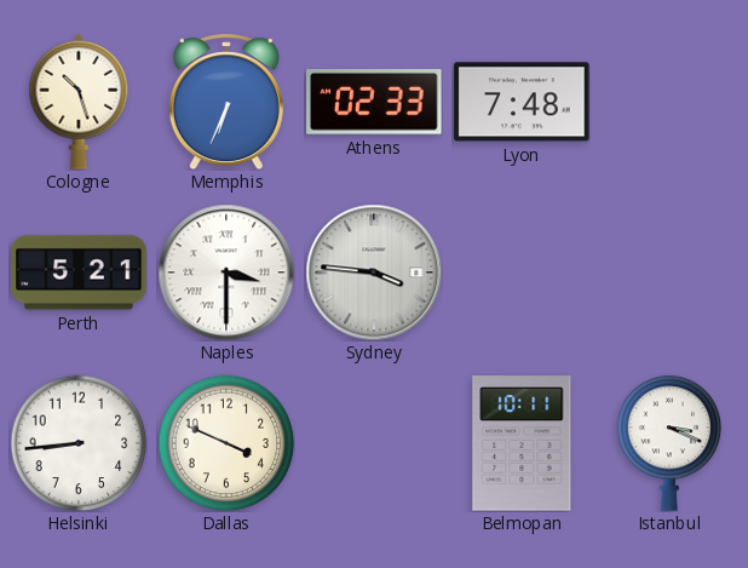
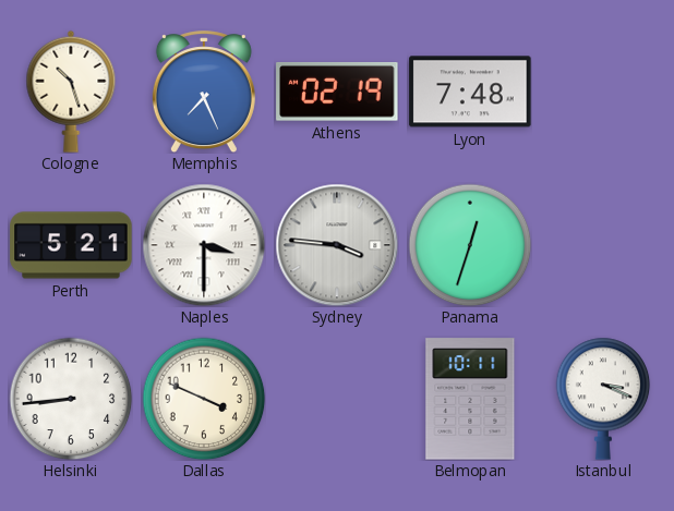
Memphis: 6:34 -> 7:26
Athens: 02:33 -> 02:19
Panama: none -> 12:33
